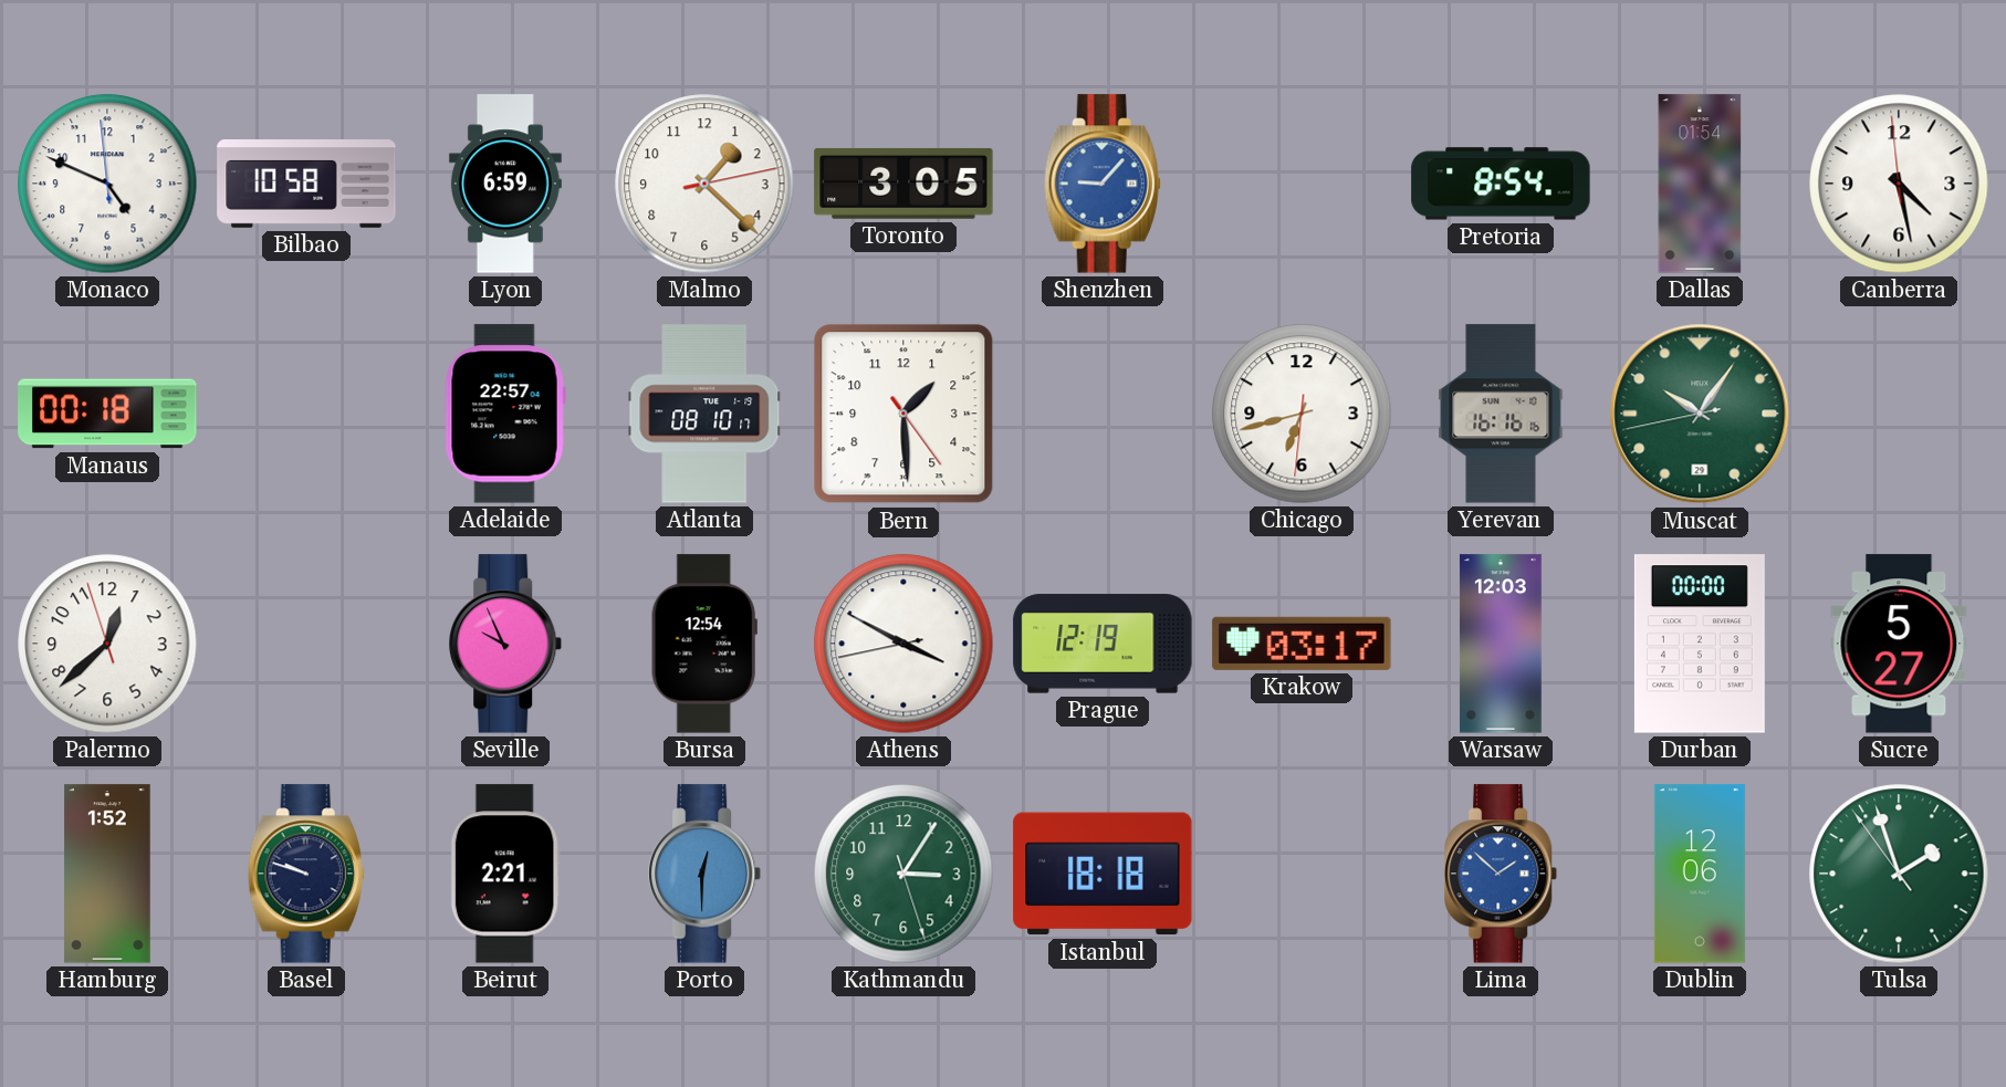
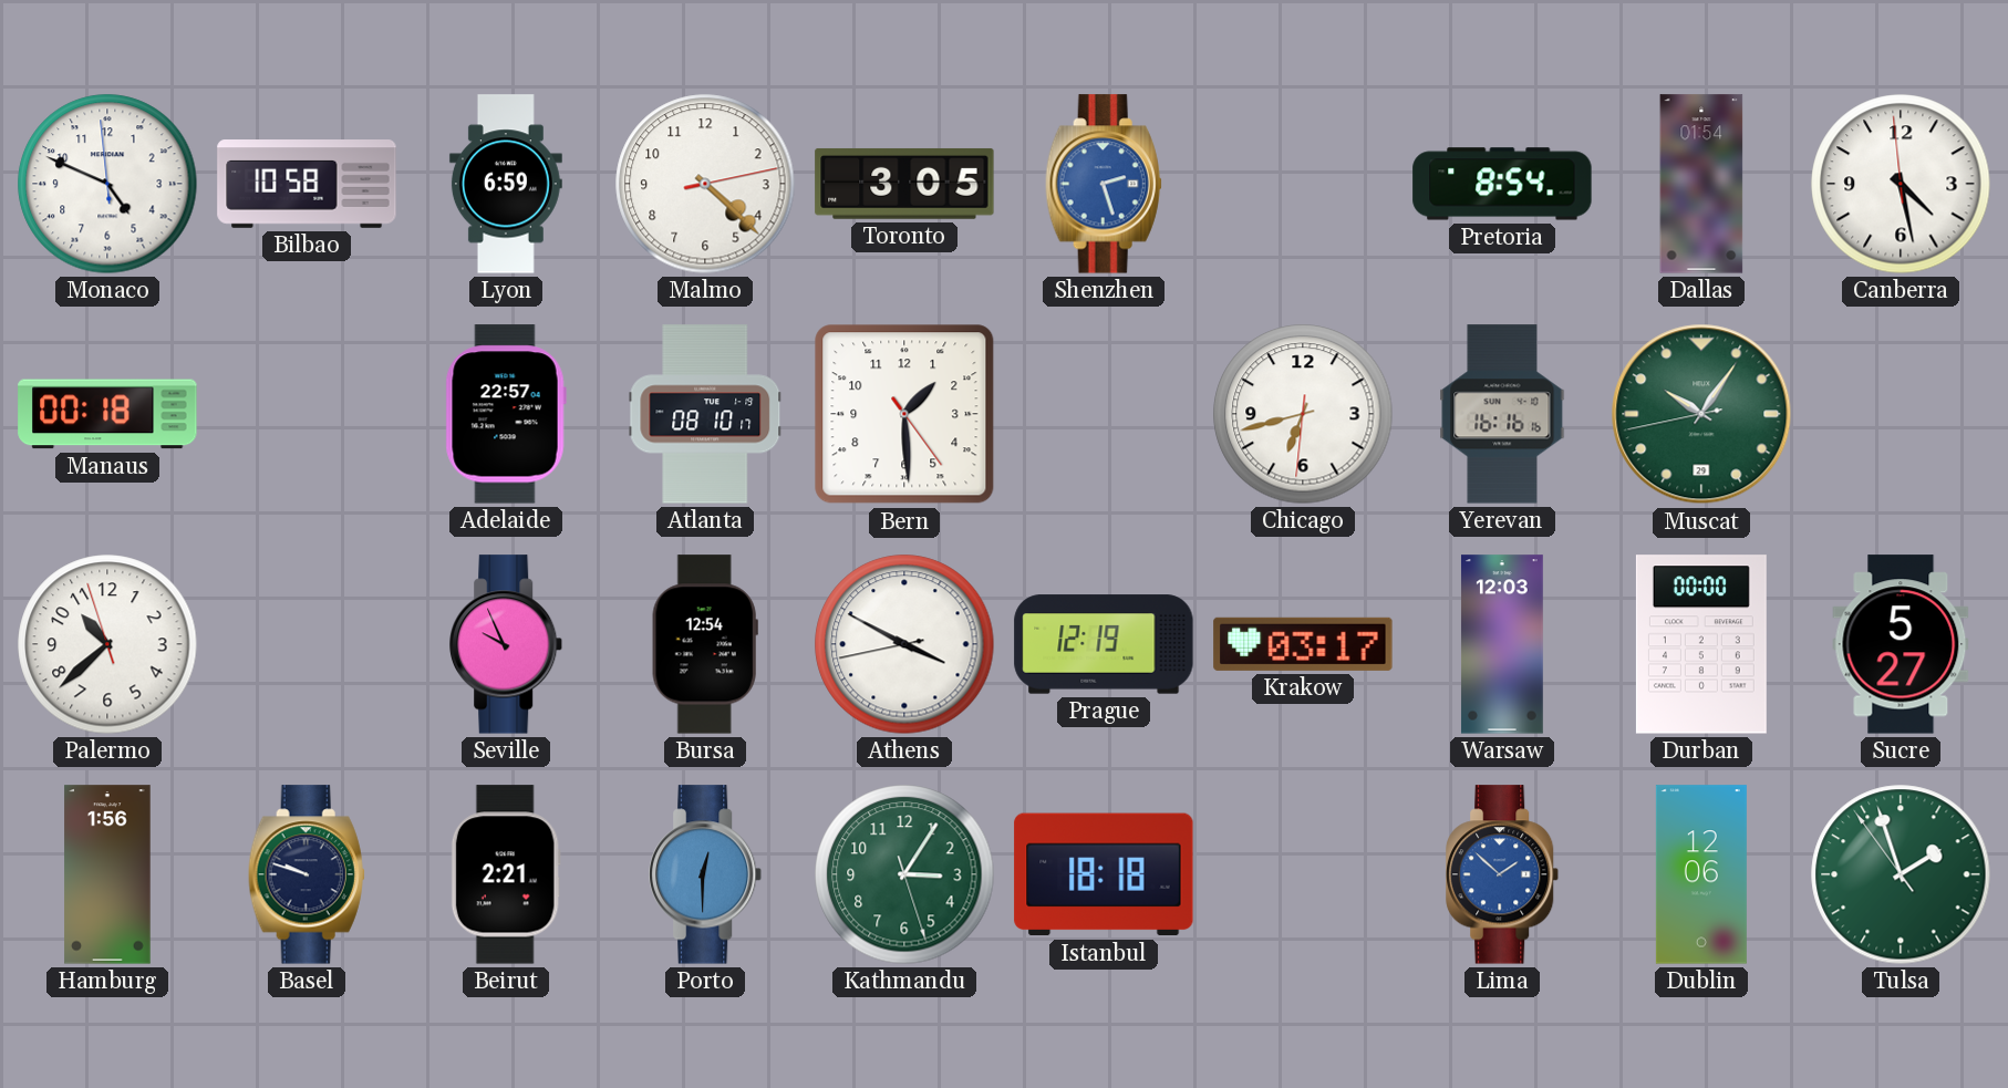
Malmo: 1:22 -> 4:22
Shenzhen: 9:07 -> 2:27
Palermo: 12:37 -> 10:37
Hamburg: 1:52 -> 1:56
